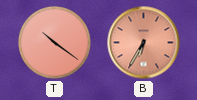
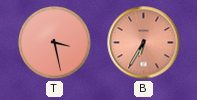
T: 10:21 -> 3:28
